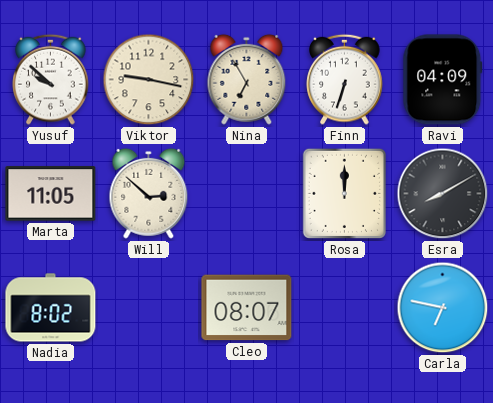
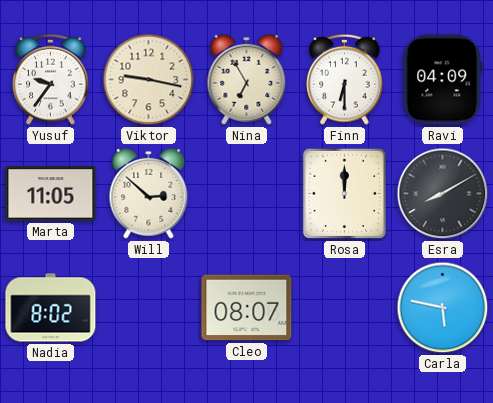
Yusuf: 9:52 -> 9:36
Finn: 6:33 -> 6:30
Carla: 6:47 -> 5:47
